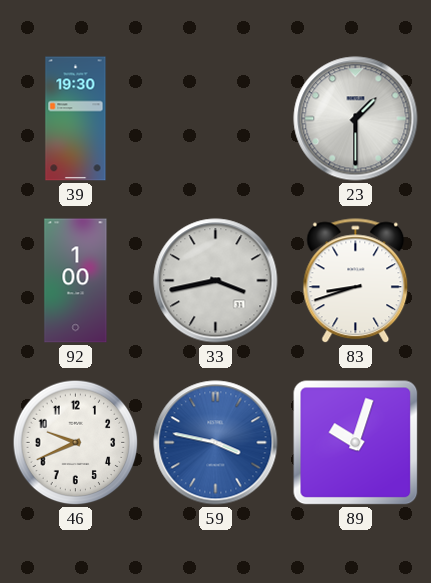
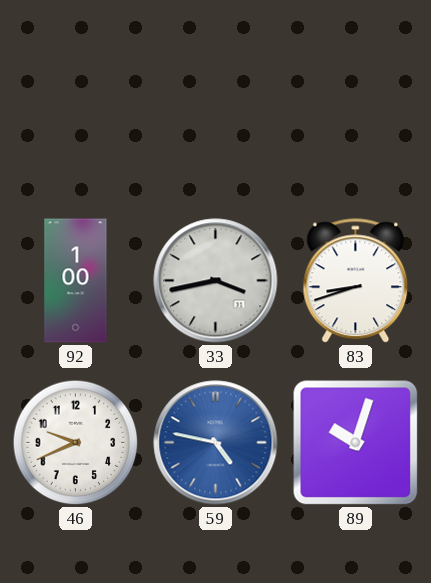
39: 19:30 -> none
23: 1:30 -> none
59: 3:47 -> 4:47
